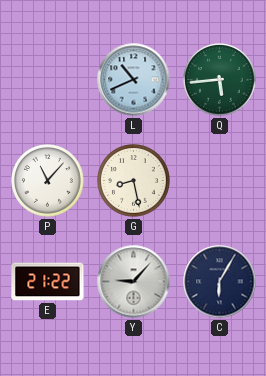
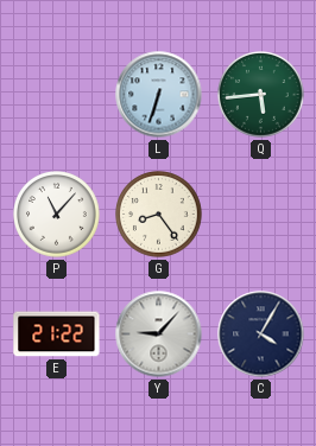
L: 10:41 -> 6:33
G: 8:28 -> 8:24
C: 6:05 -> 4:05
